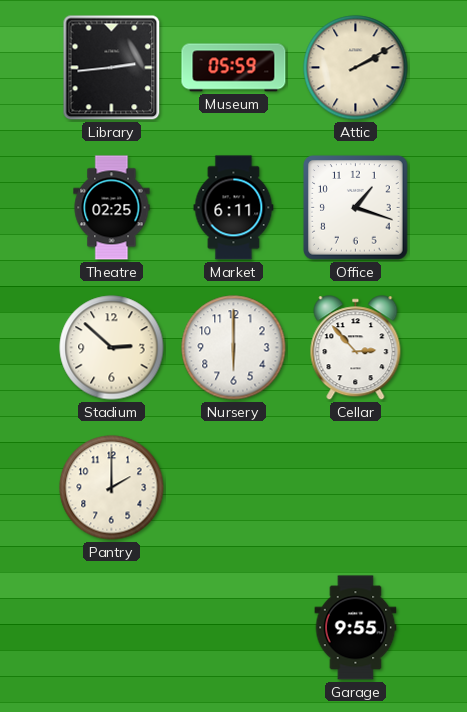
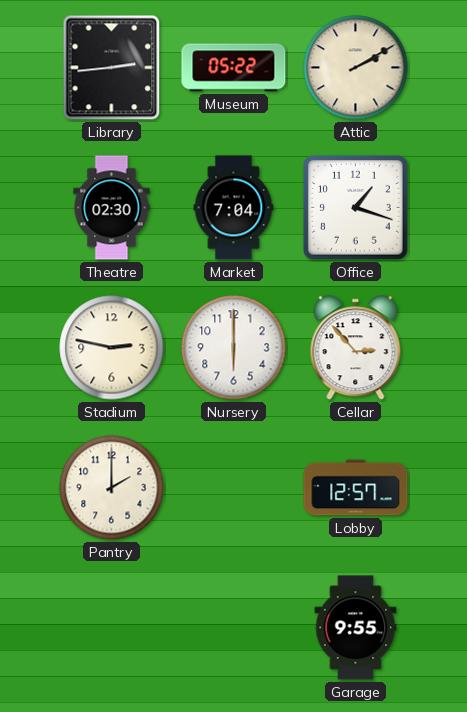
Museum: 05:59 -> 05:22
Theatre: 02:25 -> 02:30
Market: 6:11 -> 7:04
Stadium: 2:52 -> 2:47
Lobby: none -> 12:57
